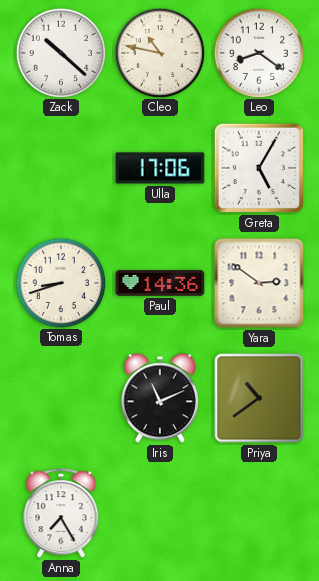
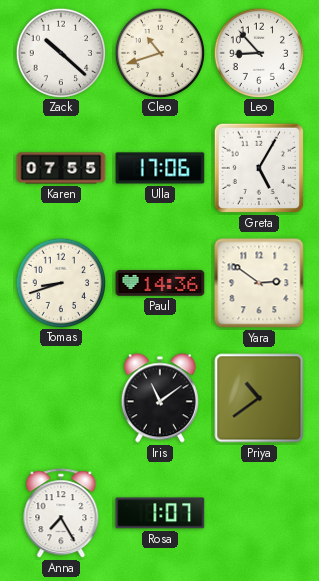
Cleo: 10:47 -> 10:42
Leo: 8:21 -> 8:53
Karen: none -> 07:55
Iris: 11:11 -> 11:09
Rosa: none -> 1:07
